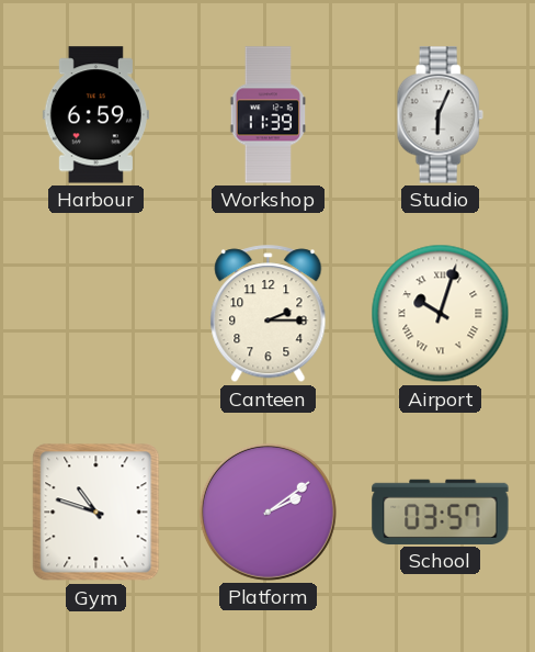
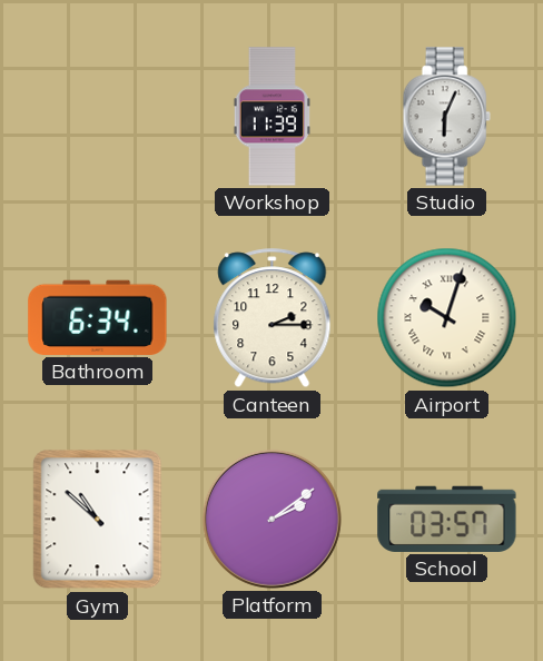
Harbour: 6:59 -> none
Bathroom: none -> 6:34
Gym: 10:48 -> 10:52
